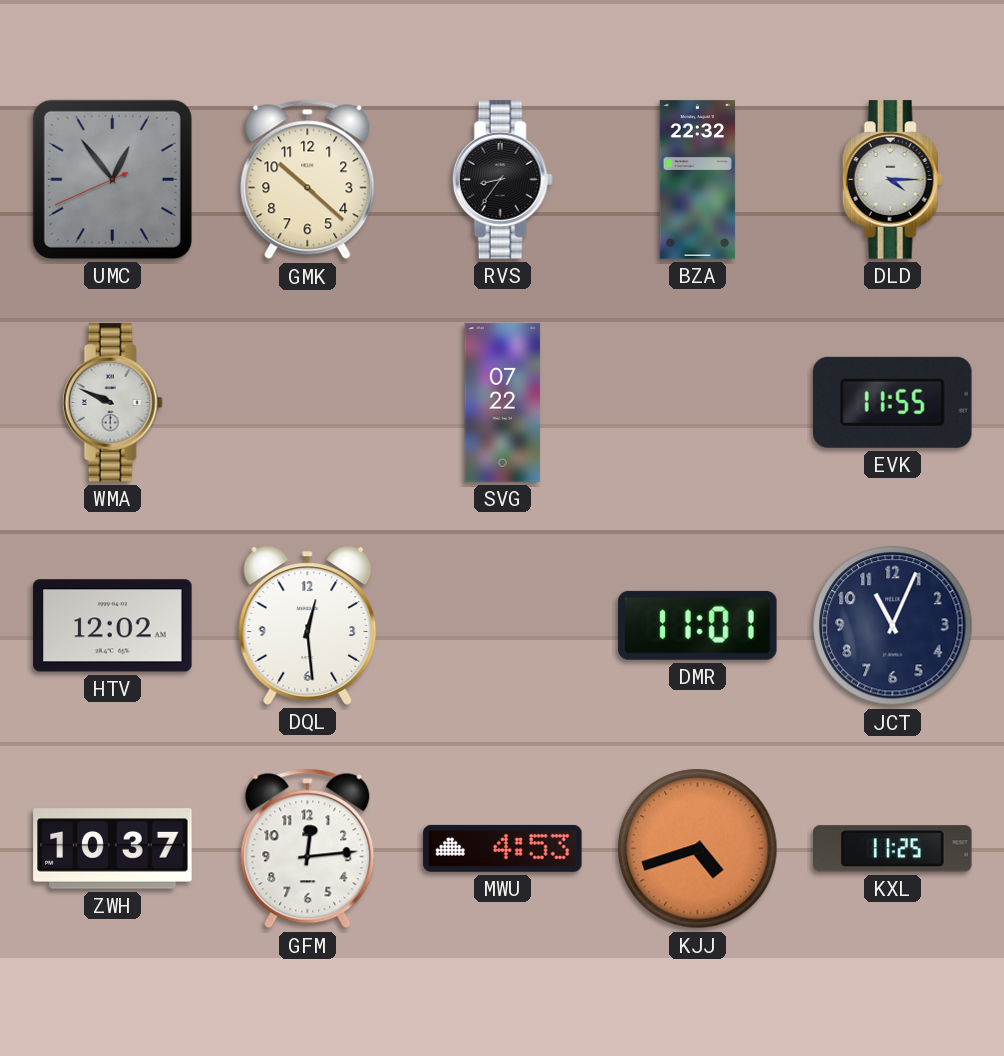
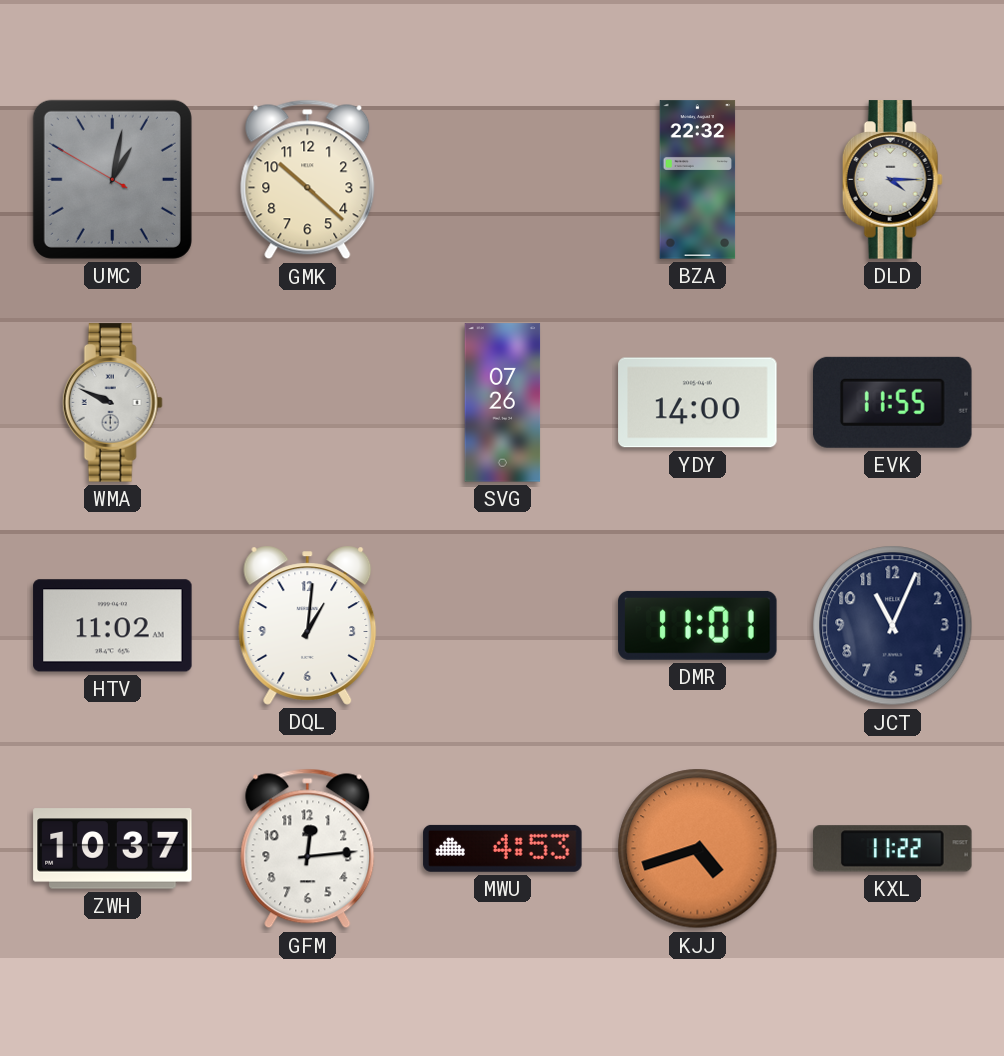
UMC: 12:53 -> 1:01
RVS: 8:36 -> none
SVG: 07:22 -> 07:26
YDY: none -> 14:00
HTV: 12:02 -> 11:02
DQL: 12:29 -> 1:01
KXL: 11:25 -> 11:22
